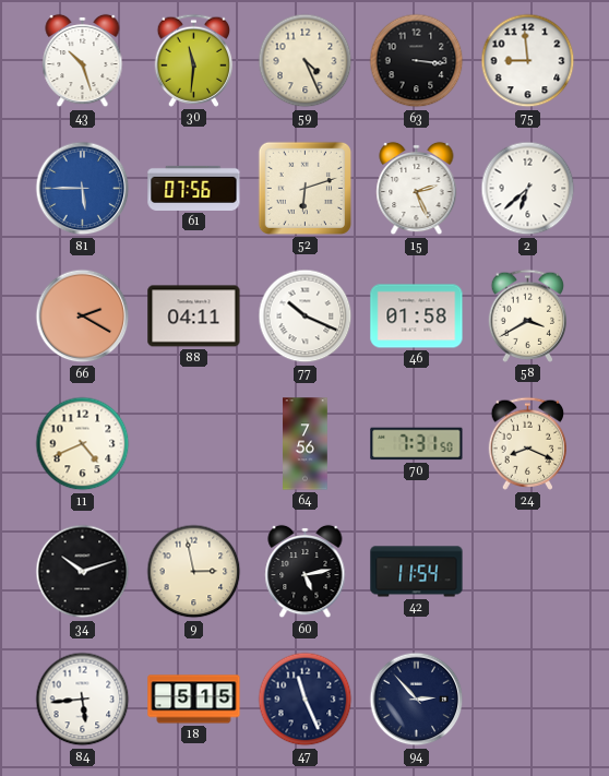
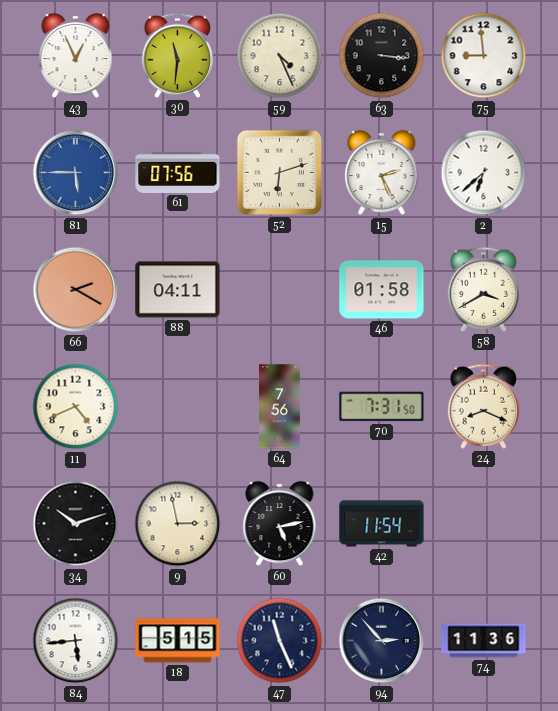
43: 10:27 -> 12:56
77: 10:19 -> none
74: none -> 11:36
